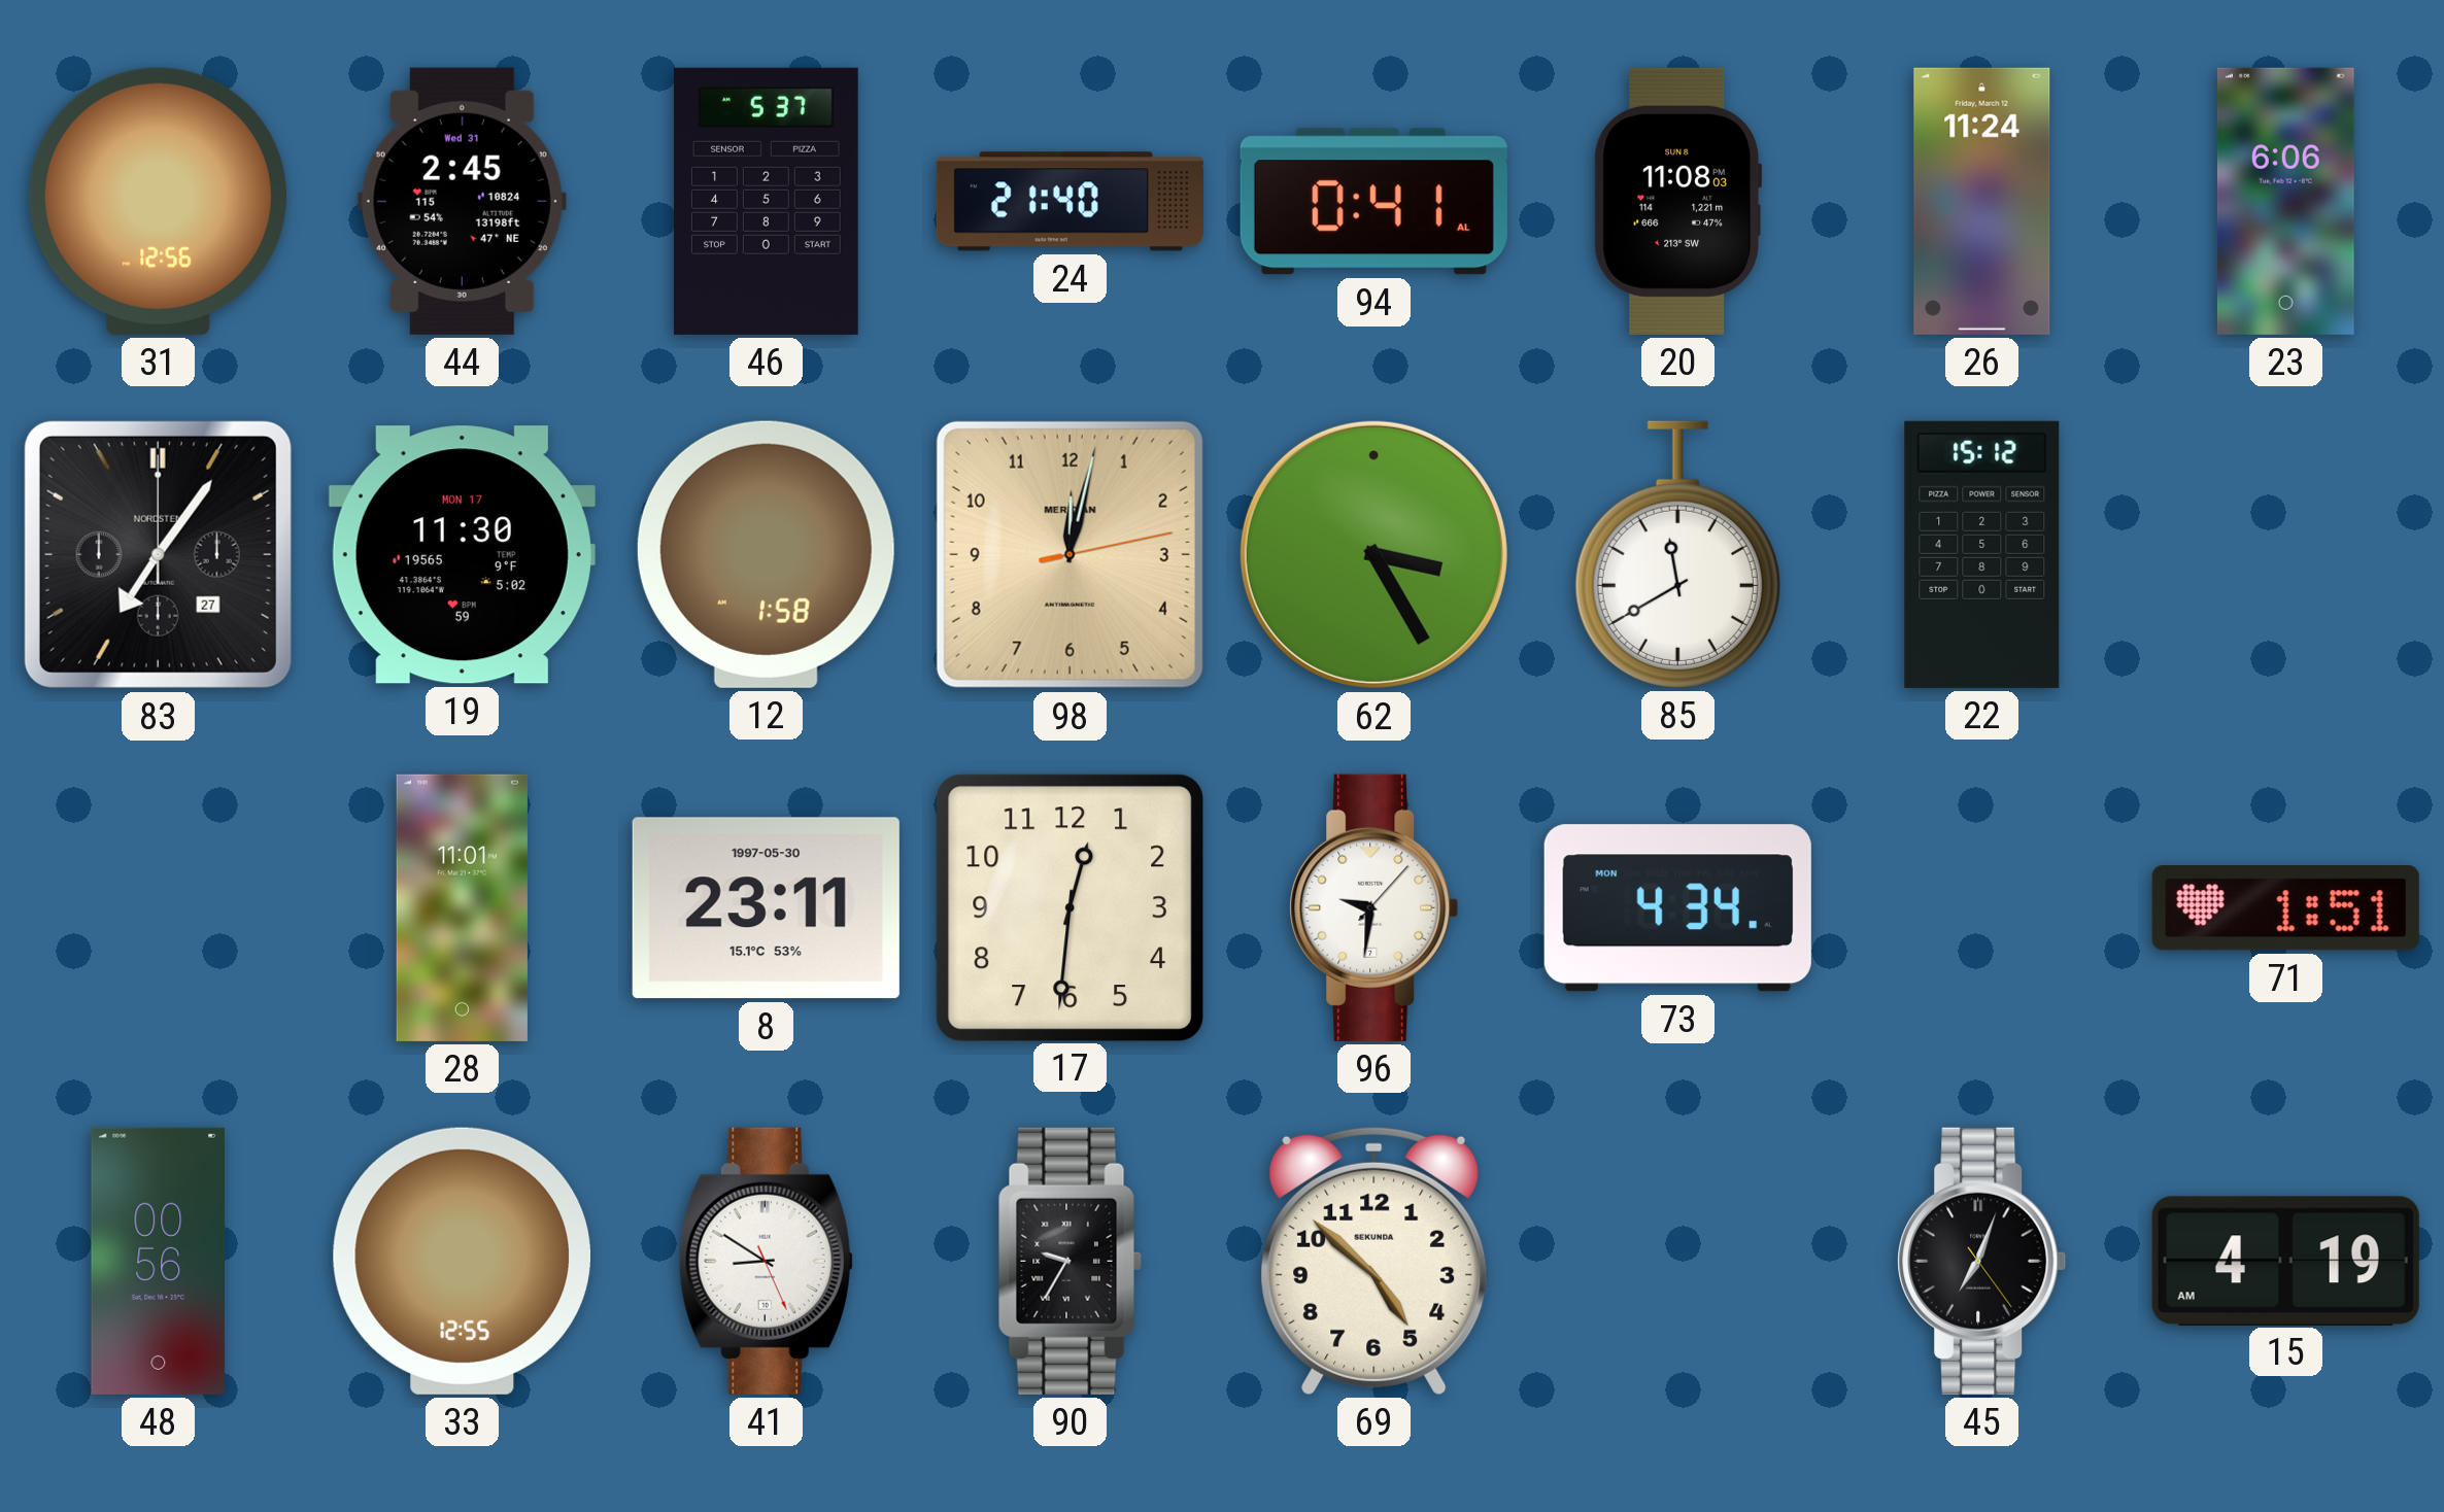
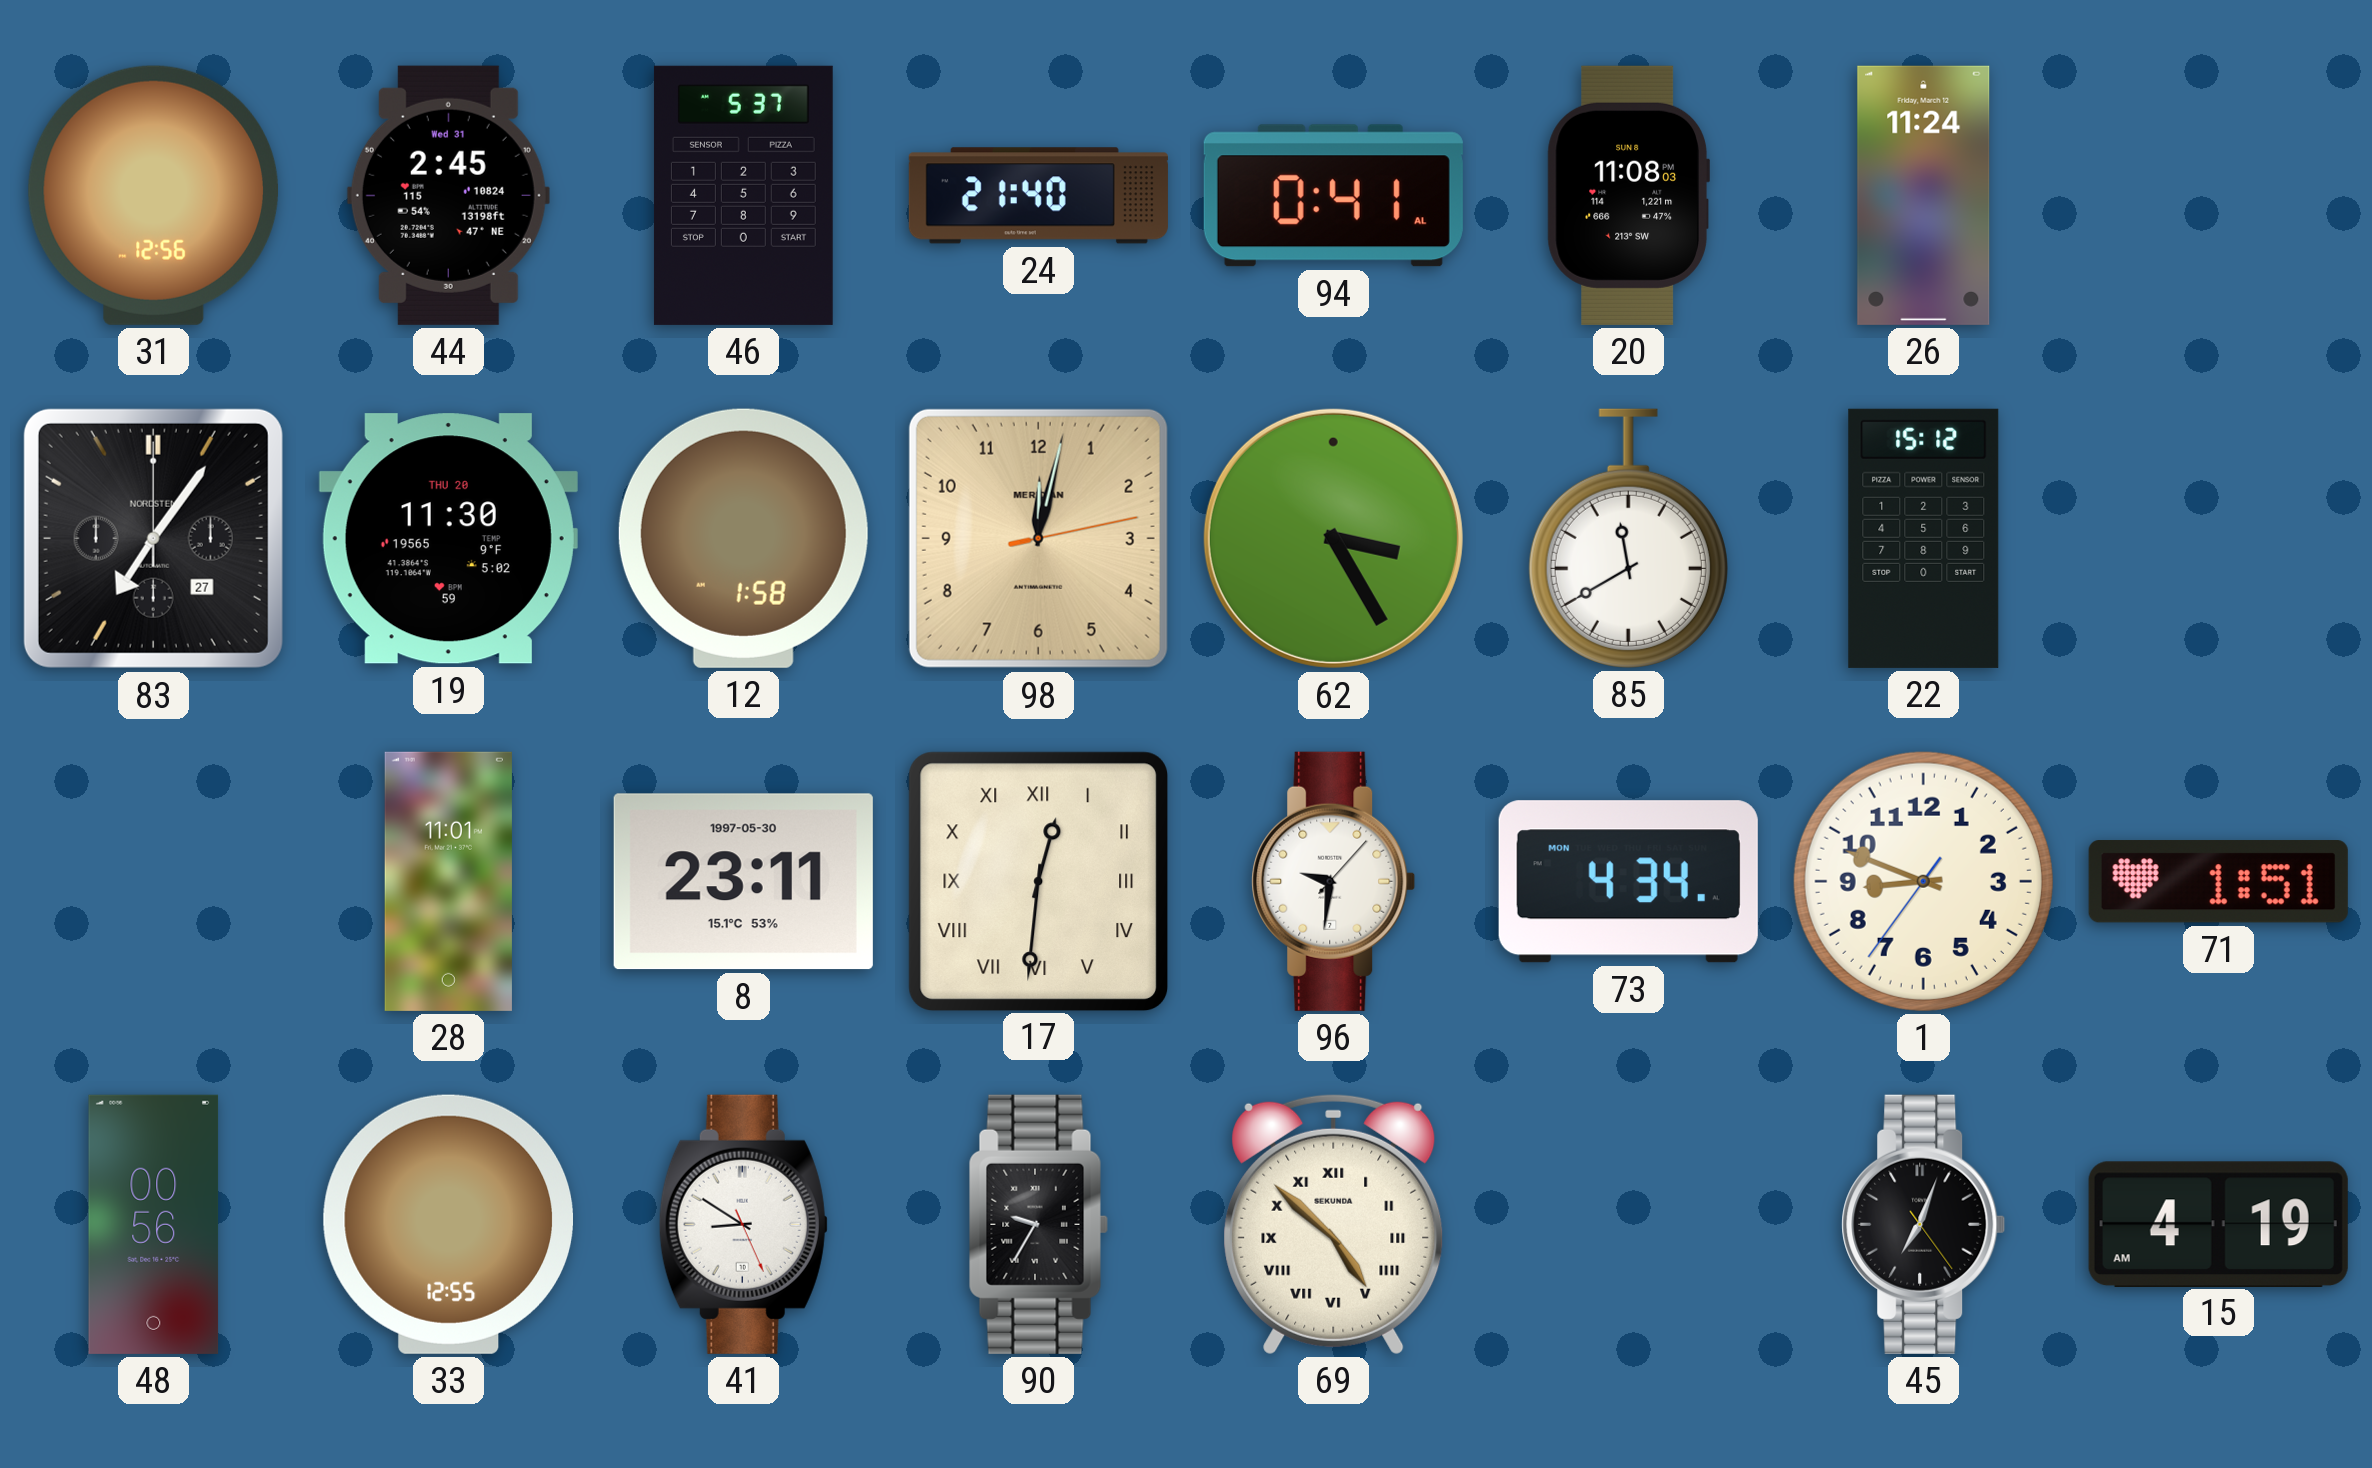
23: 6:06 -> none
19 date: MON 17 -> THU 20
17 numerals: Arabic -> Roman
1: none -> 8:48
69 numerals: Arabic -> Roman
